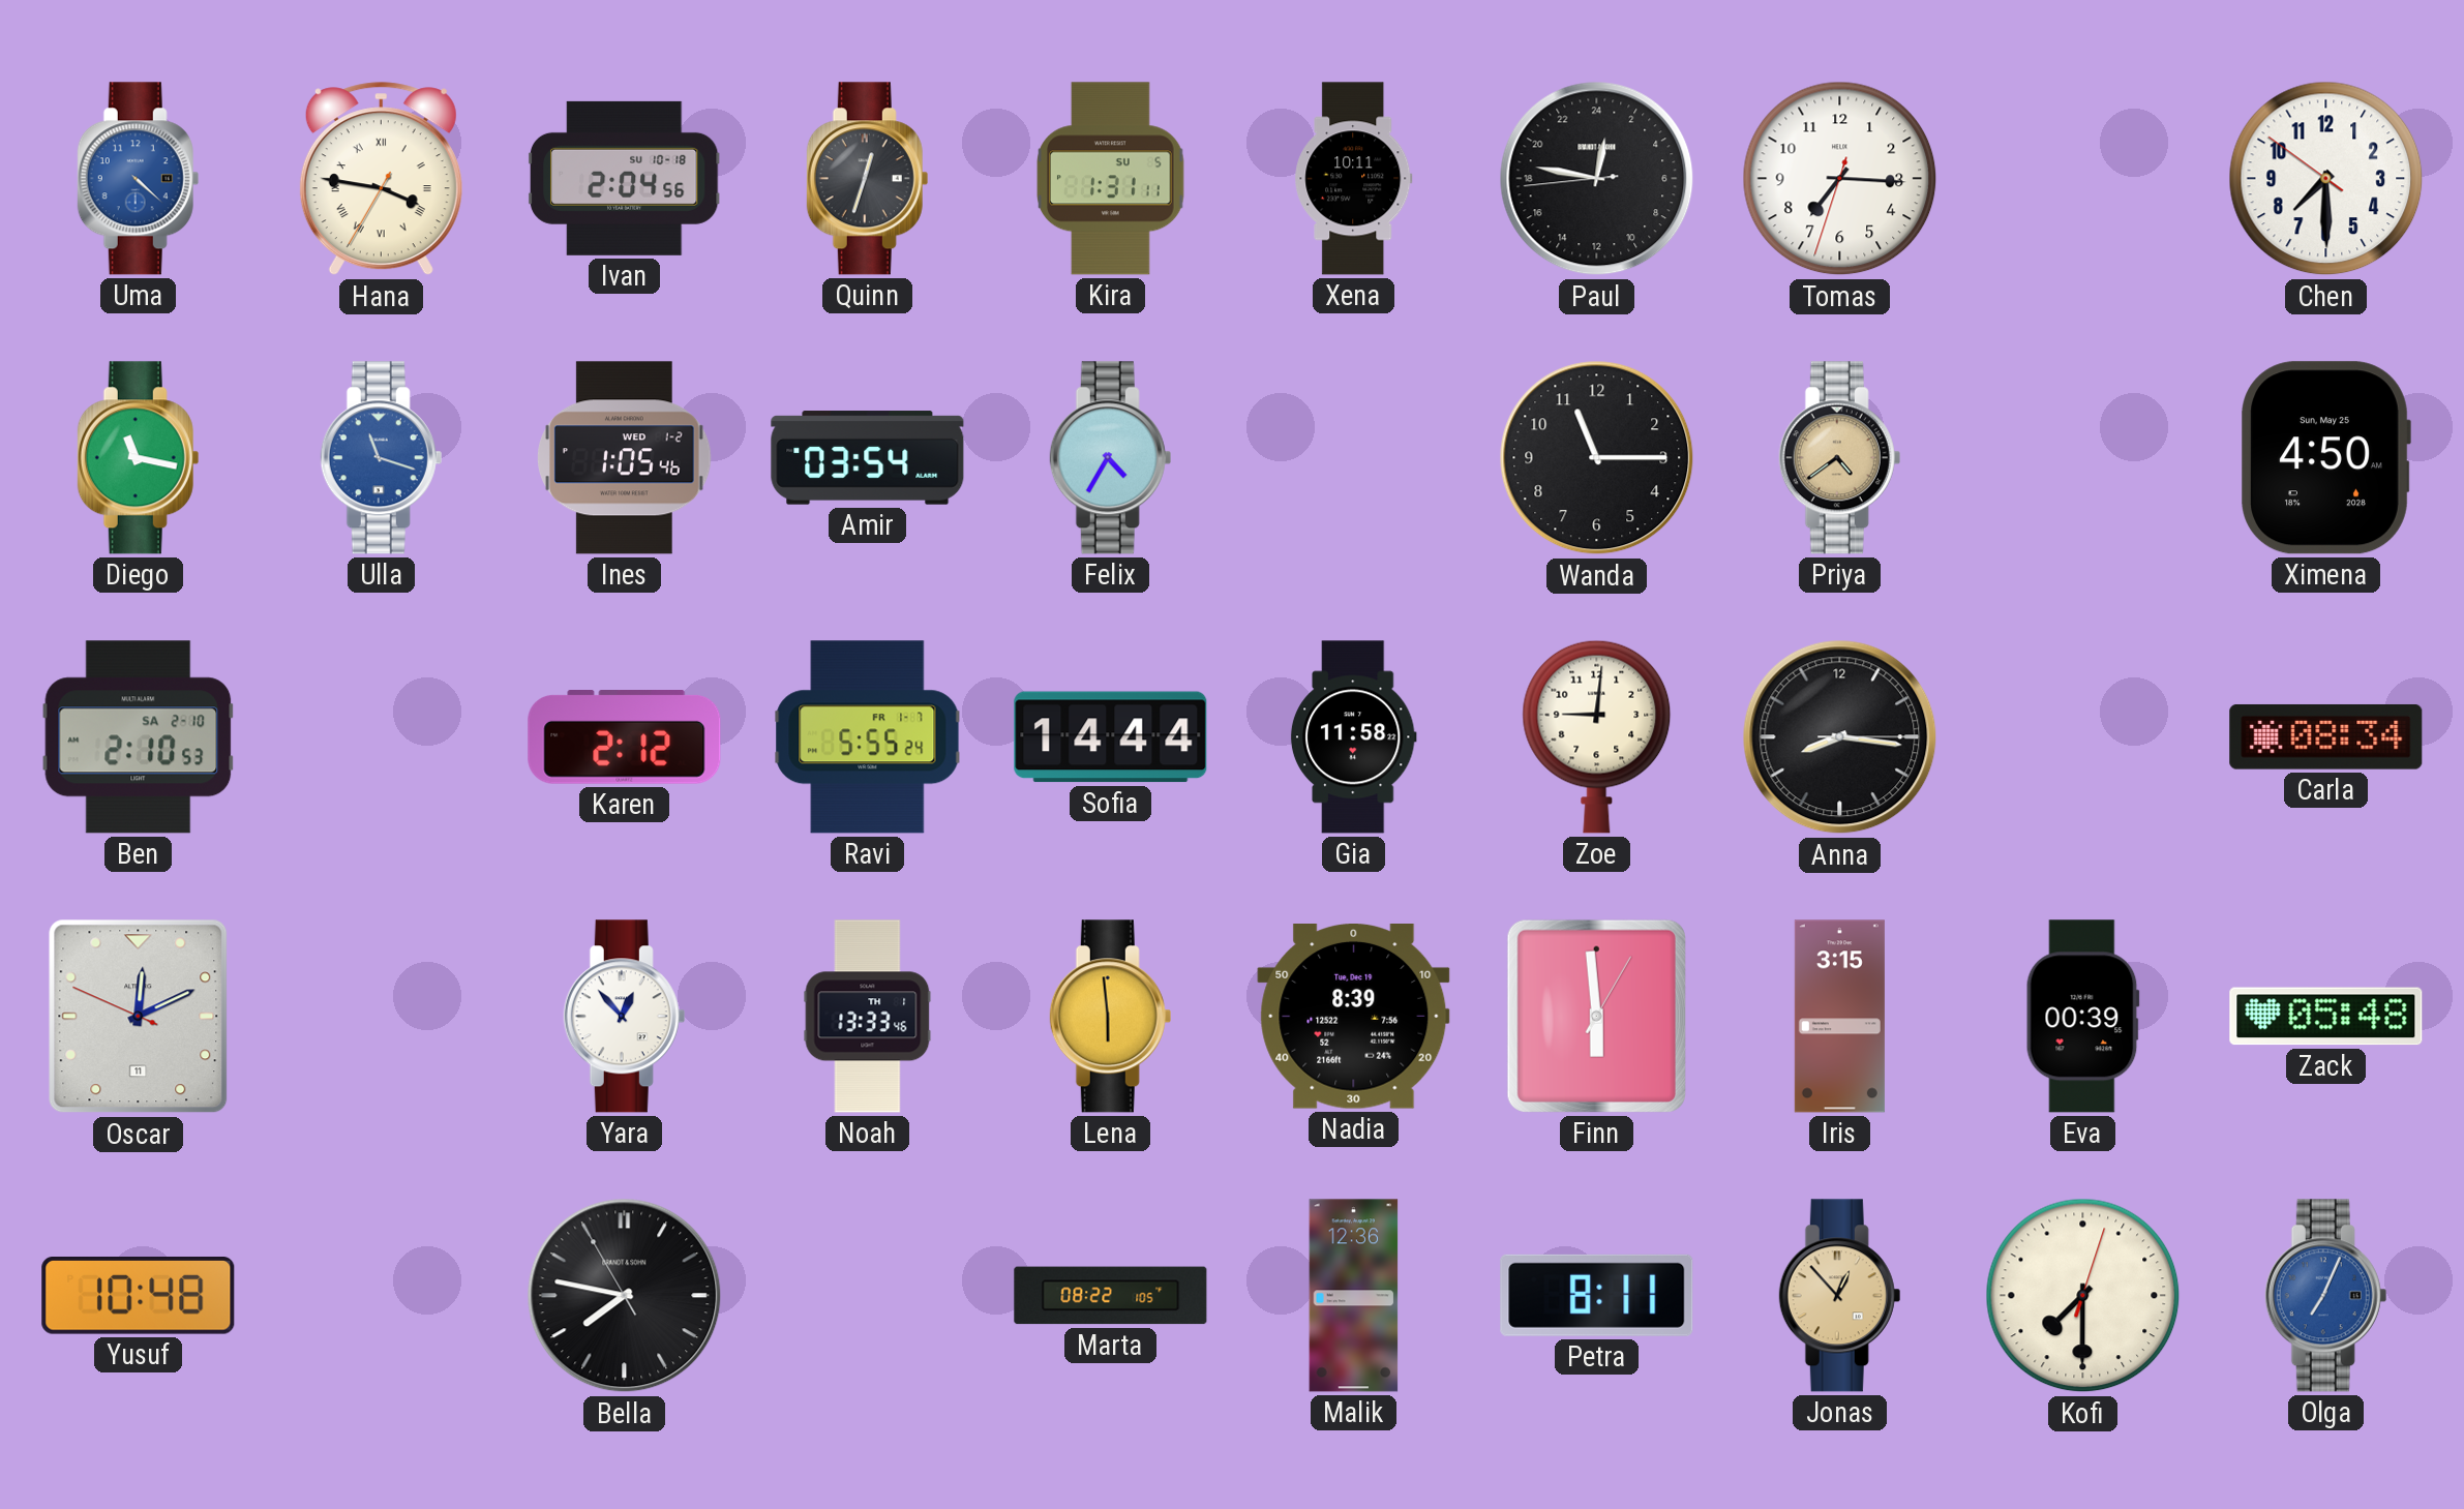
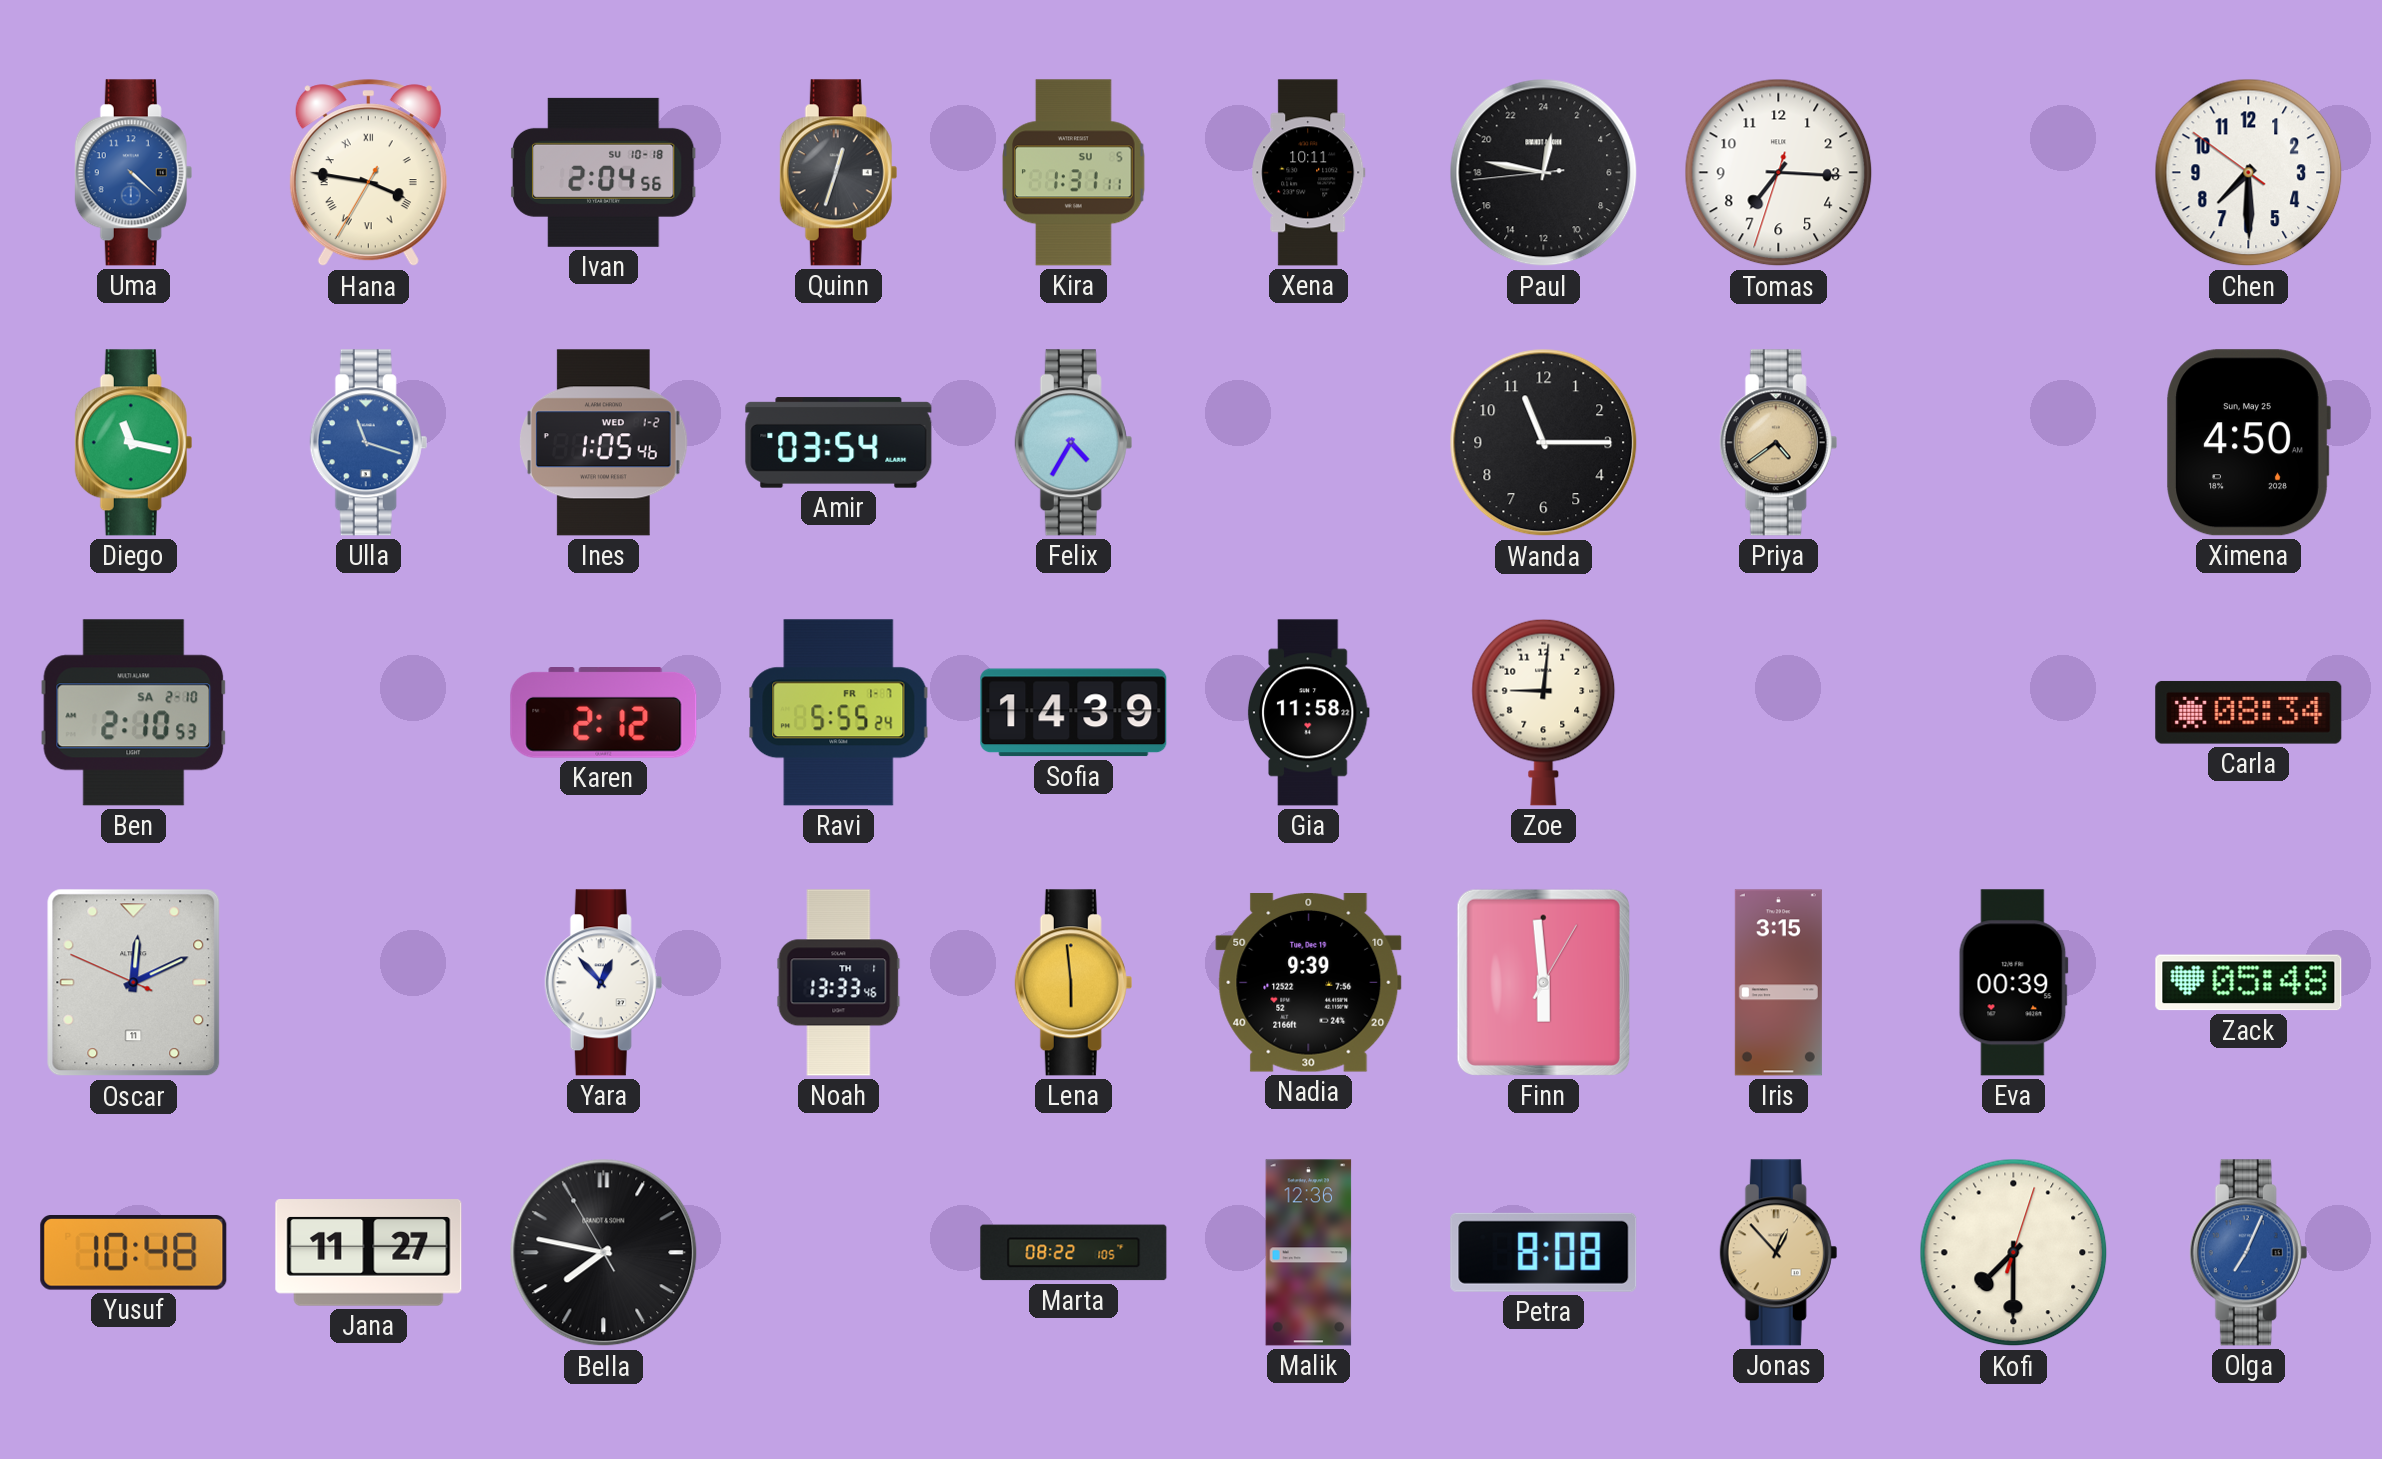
Sofia: 14:44 -> 14:39
Anna: 8:16 -> none
Nadia: 8:39 -> 9:39
Jana: none -> 11:27
Petra: 8:11 -> 8:08
